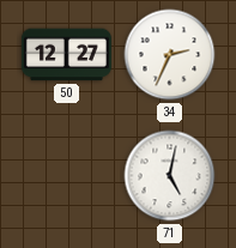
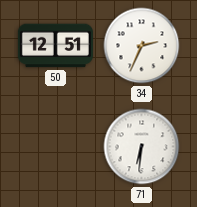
50: 12:27 -> 12:51
71: 5:02 -> 6:31
